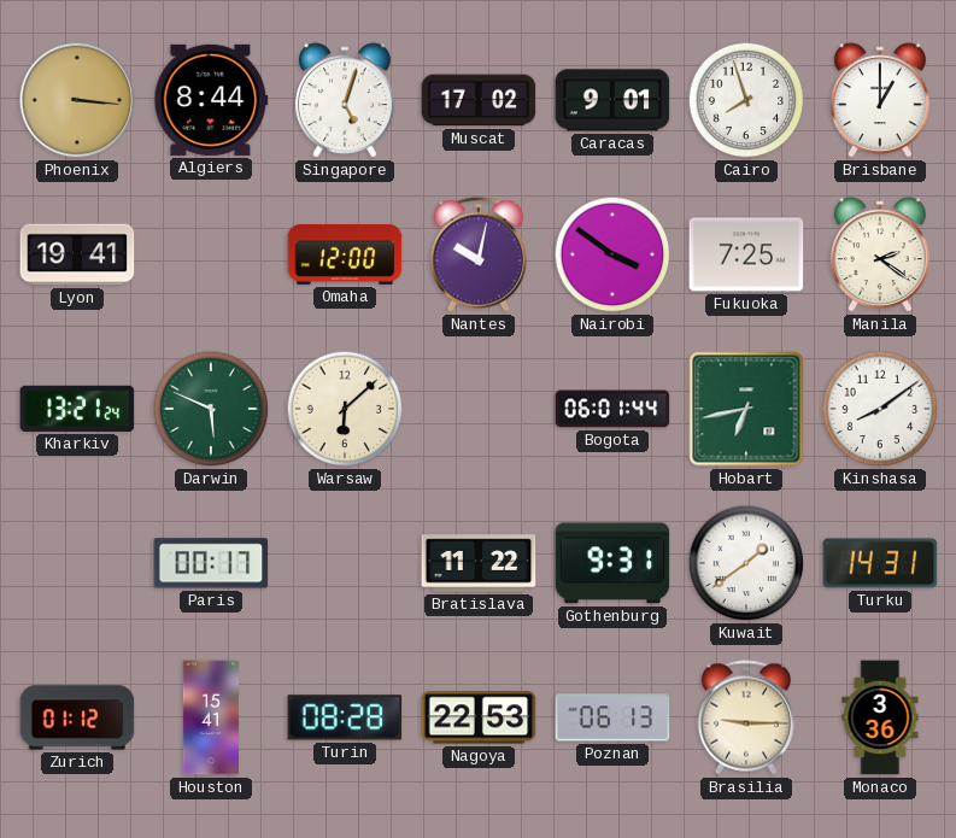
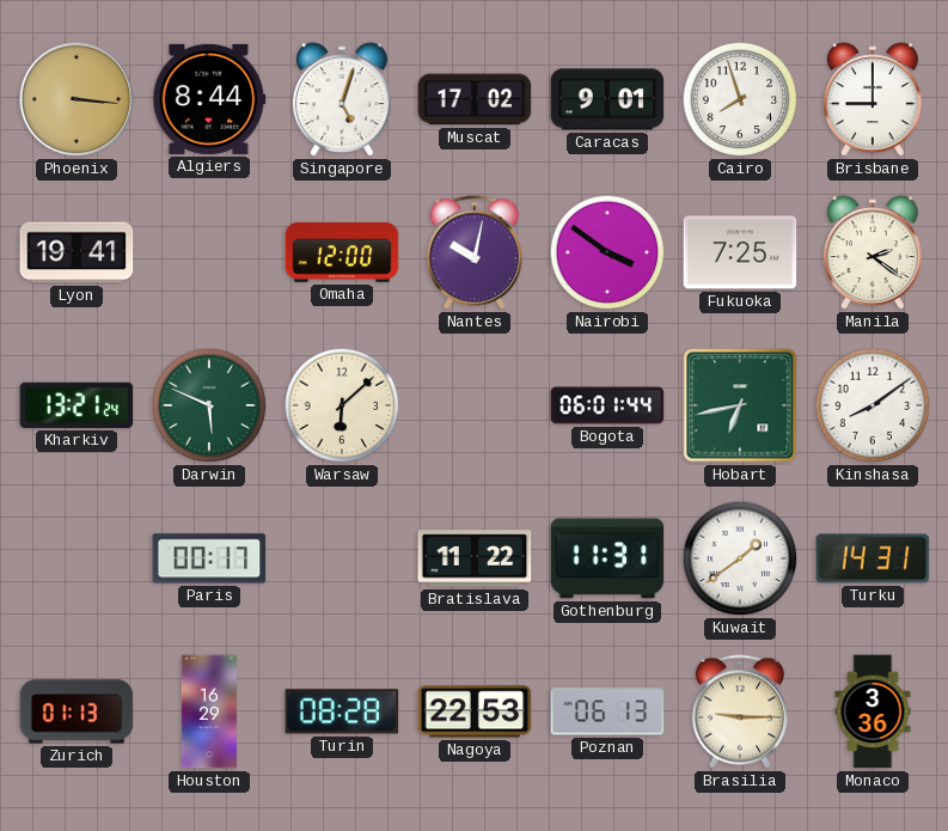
Brisbane: 1:00 -> 9:00
Gothenburg: 9:31 -> 11:31
Zurich: 01:12 -> 01:13
Houston: 15:41 -> 16:29
